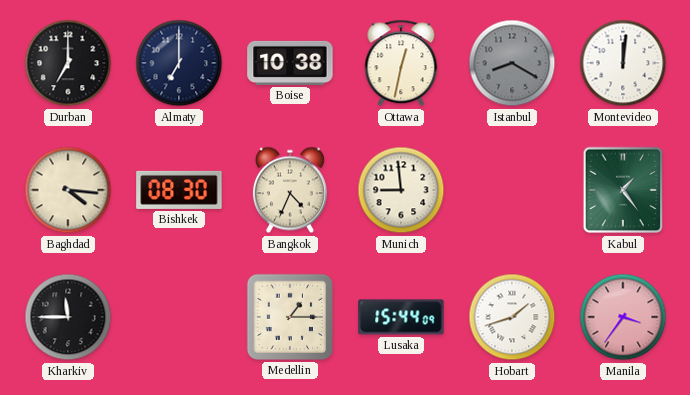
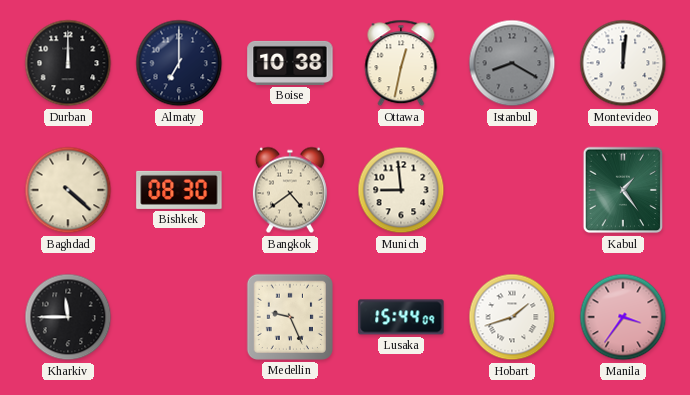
Durban: 7:00 -> 12:00
Baghdad: 4:16 -> 4:22
Bangkok: 4:34 -> 4:39
Medellin: 1:15 -> 9:26
